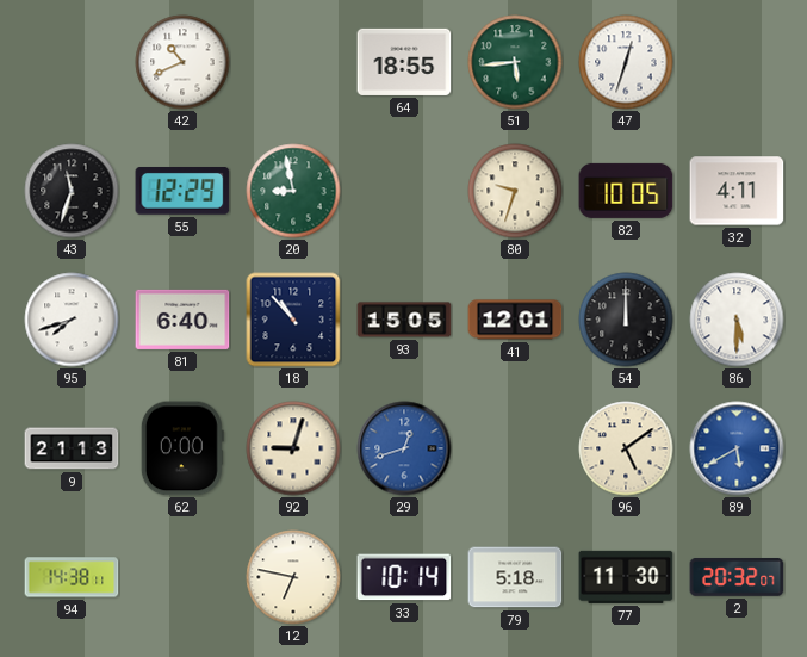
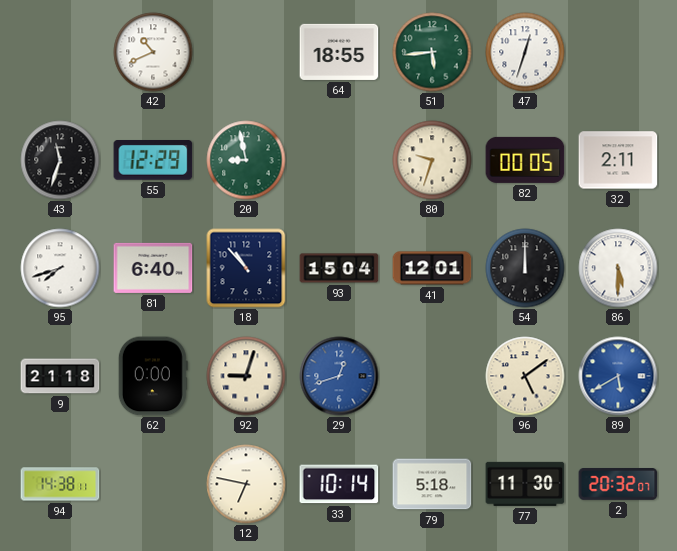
82: 10:05 -> 00:05
32: 4:11 -> 2:11
93: 15:05 -> 15:04
9: 21:13 -> 21:18
